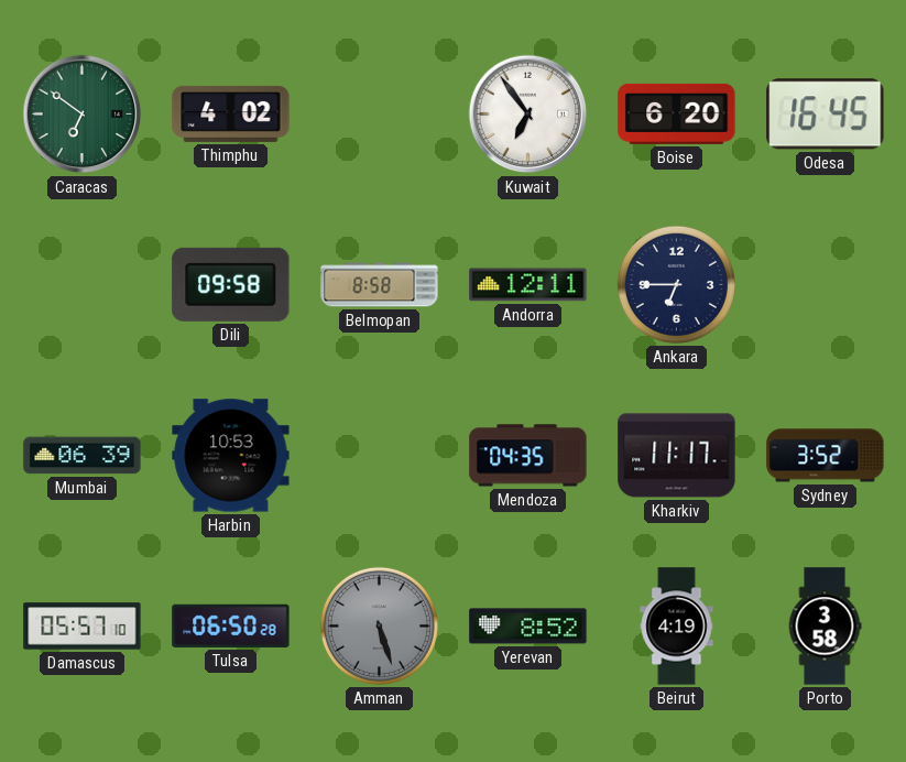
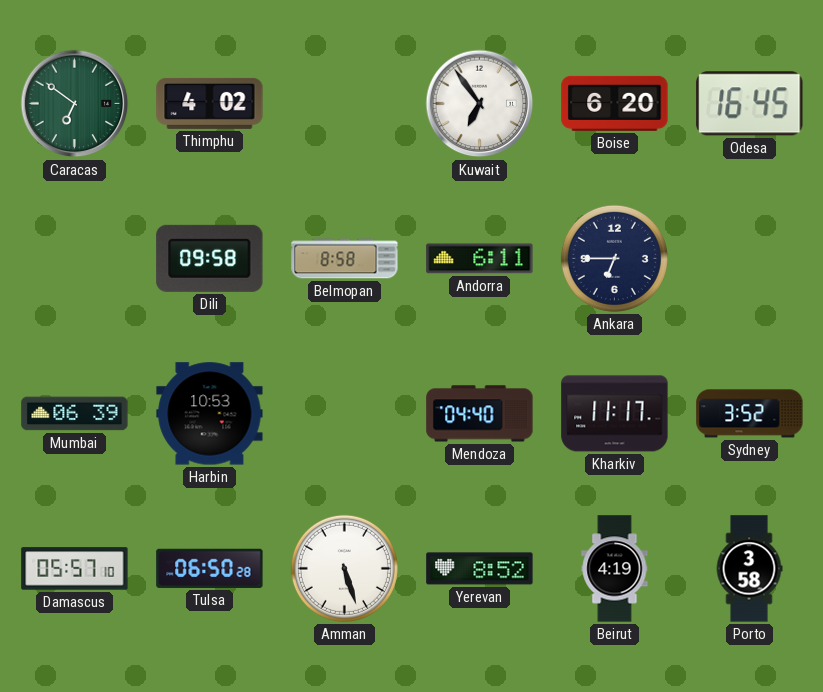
Andorra: 12:11 -> 6:11
Mendoza: 04:35 -> 04:40
Amman dial: grey -> white
